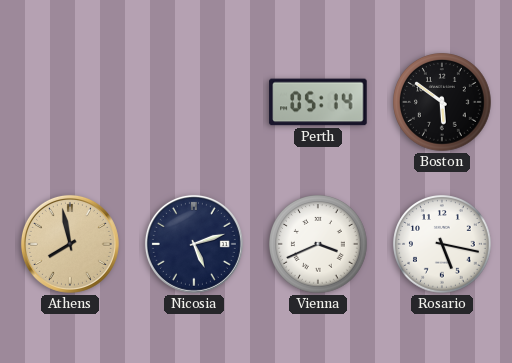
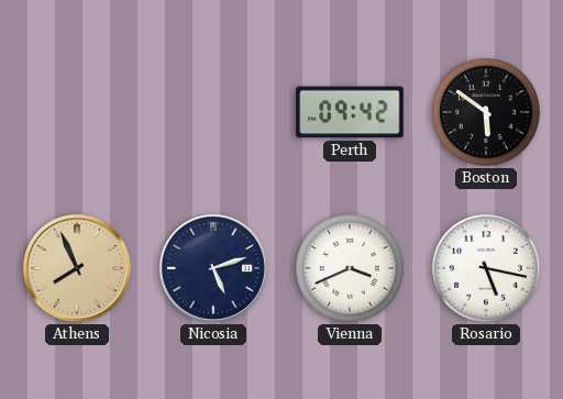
Perth: 05:14 -> 09:42
Athens: 7:58 -> 7:56
